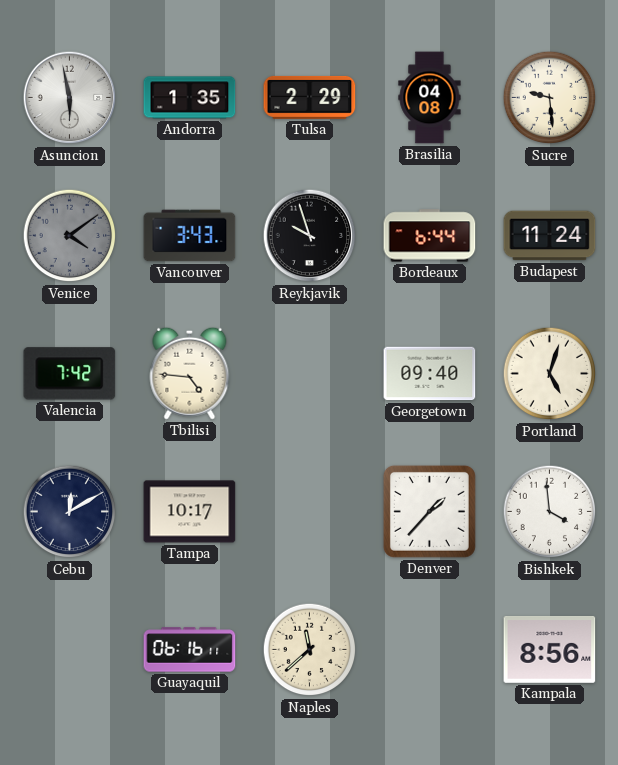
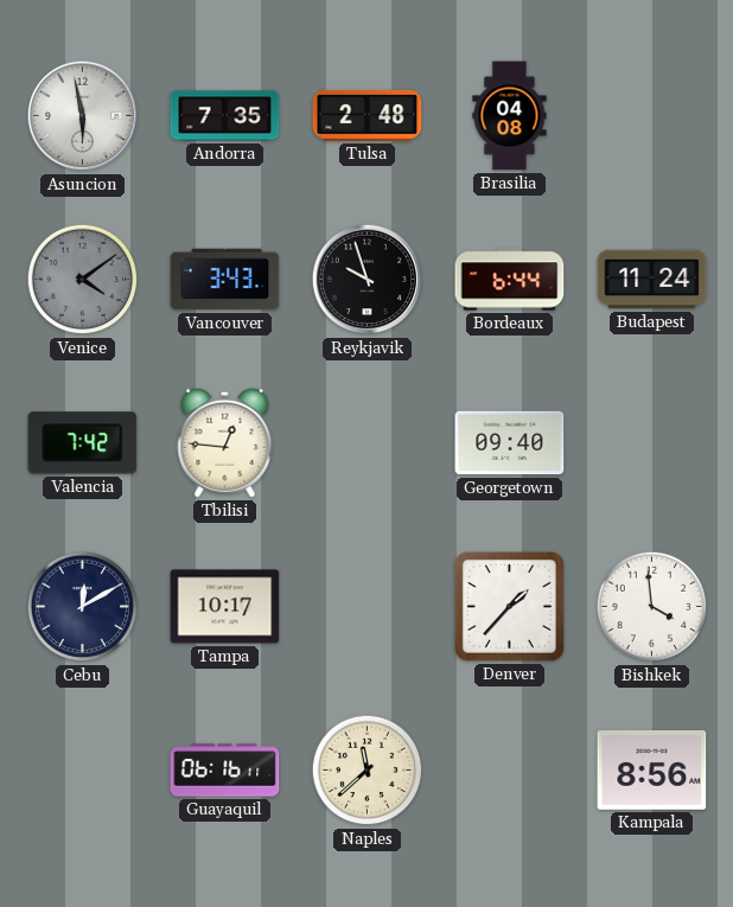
Andorra: 1:35 -> 7:35
Tulsa: 2:29 -> 2:48
Sucre: 9:29 -> none
Tbilisi: 4:46 -> 12:46
Portland: 5:03 -> none
